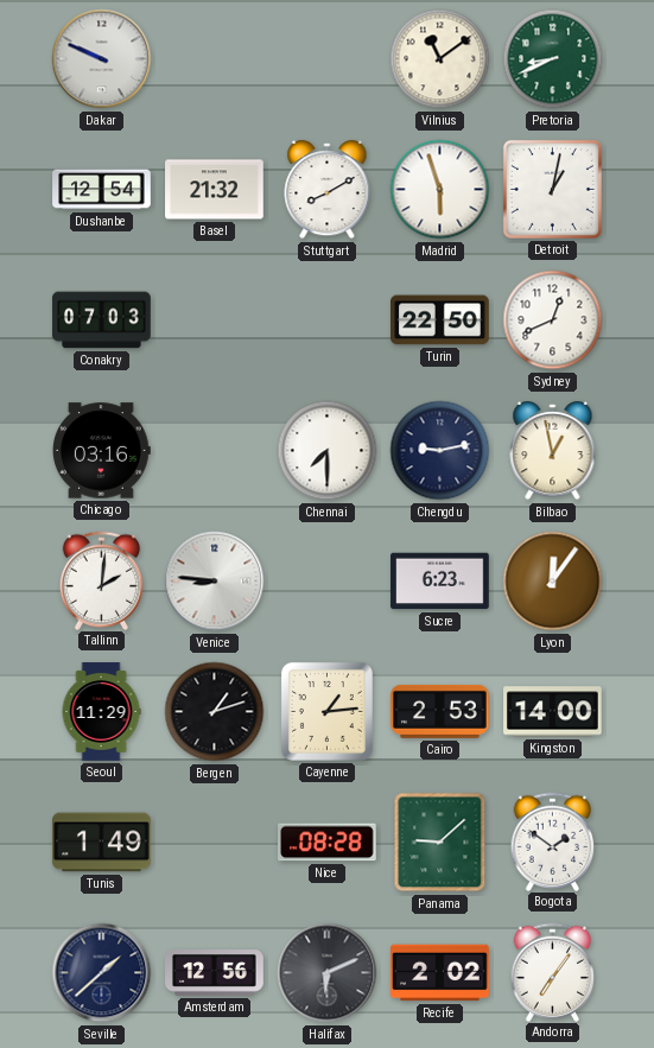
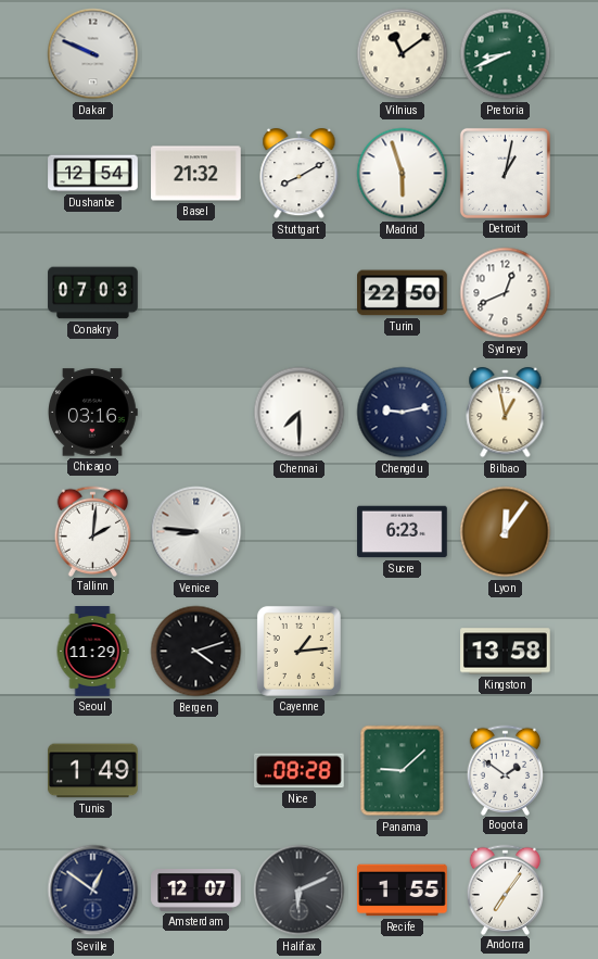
Bergen: 1:12 -> 4:12
Cairo: 2:53 -> none
Kingston: 14:00 -> 13:58
Seville: 1:38 -> 12:51
Amsterdam: 12:56 -> 12:07
Recife: 2:02 -> 1:55
